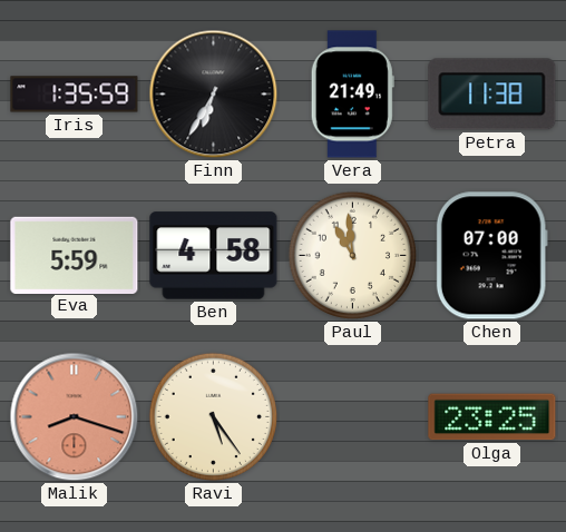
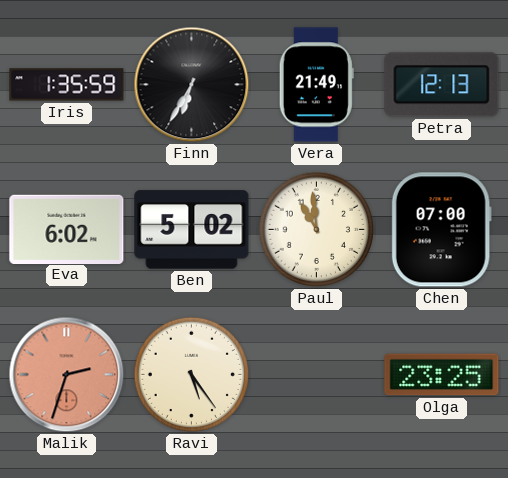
Petra: 11:38 -> 12:13
Eva: 5:59 -> 6:02
Ben: 4:58 -> 5:02
Malik: 8:18 -> 2:33
